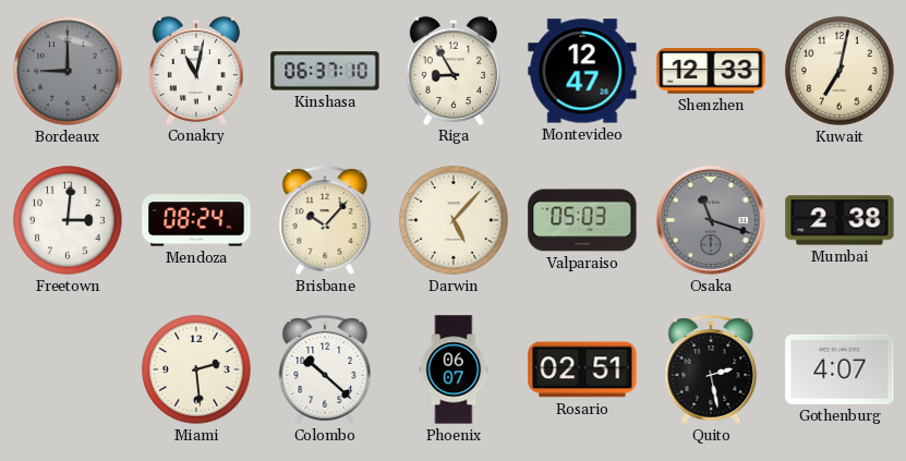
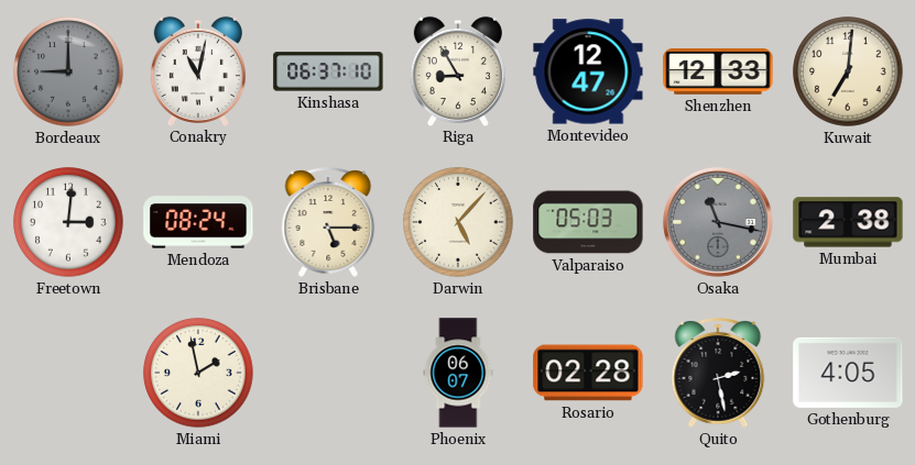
Kuwait: 7:02 -> 7:01
Brisbane: 10:07 -> 5:15
Osaka: 11:18 -> 11:17
Miami: 2:29 -> 1:58
Colombo: 10:22 -> none
Rosario: 02:51 -> 02:28
Gothenburg: 4:07 -> 4:05
